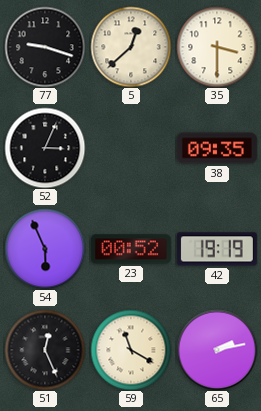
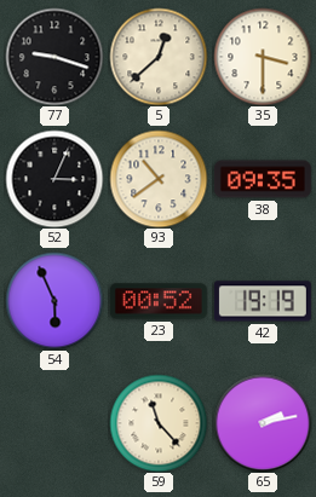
93: none -> 10:39
51: 12:26 -> none
59: 11:20 -> 11:23
